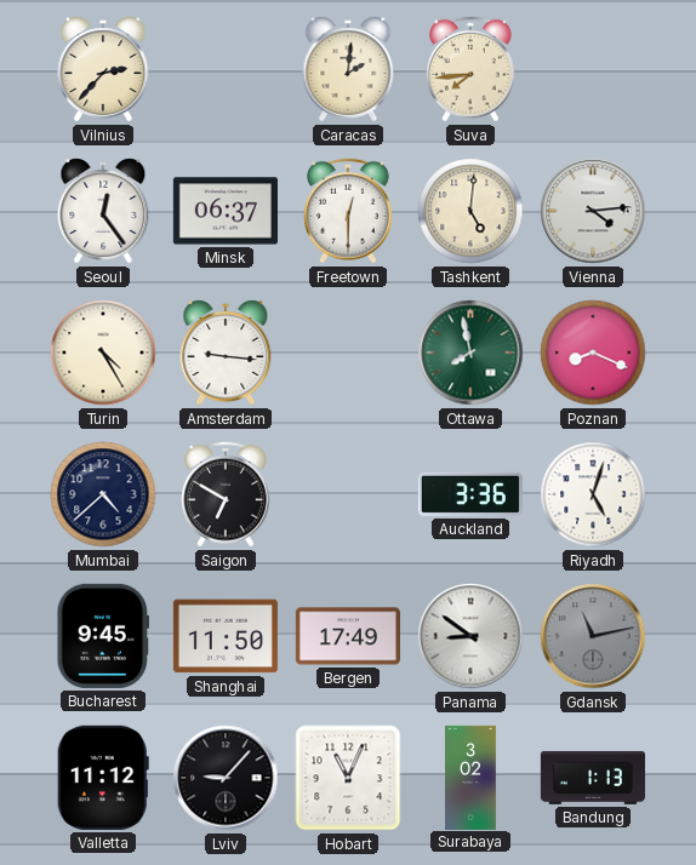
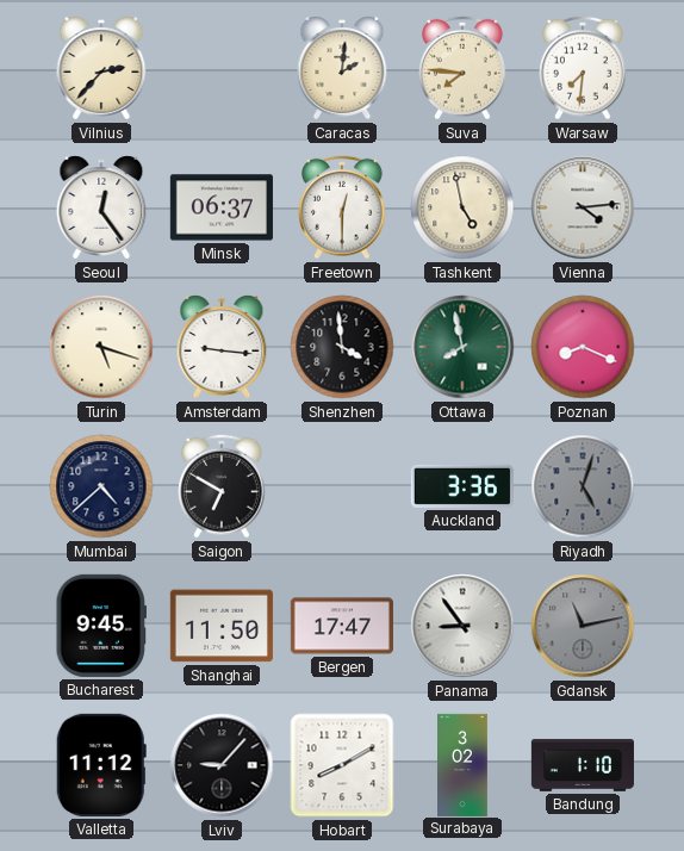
Suva: 7:44 -> 7:46
Warsaw: none -> 7:31
Tashkent: 5:01 -> 4:58
Turin: 4:25 -> 5:18
Shenzhen: none -> 3:59
Riyadh dial: white -> grey
Bergen: 17:49 -> 17:47
Panama: 8:51 -> 8:54
Hobart: 11:04 -> 8:10
Bandung: 1:13 -> 1:10
